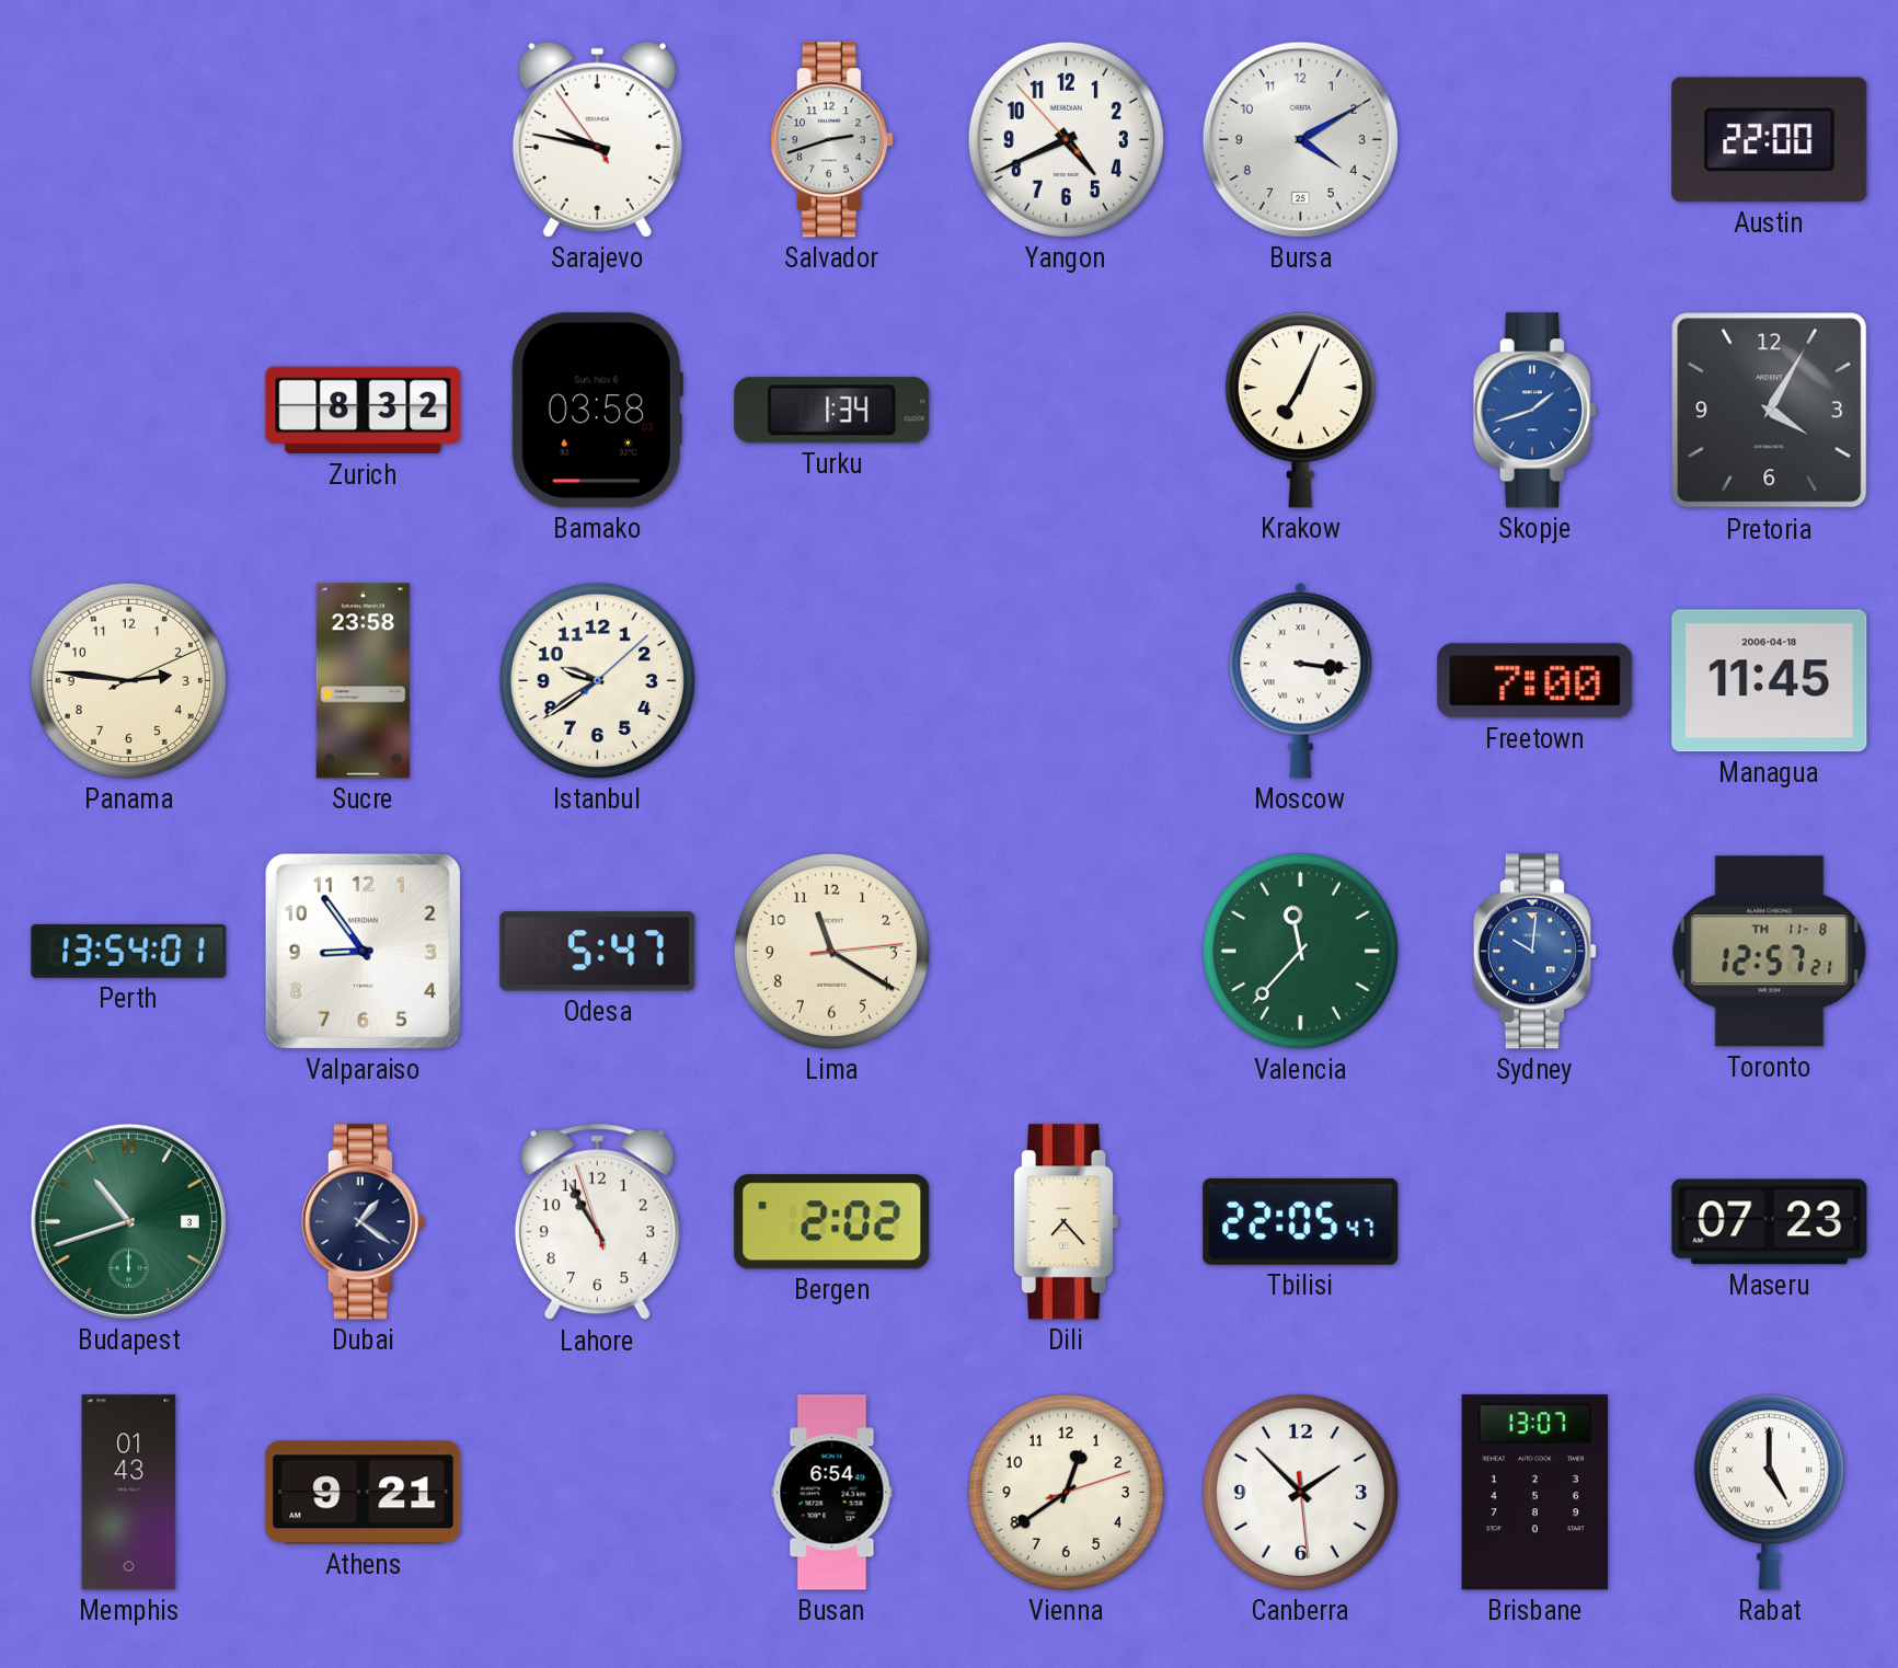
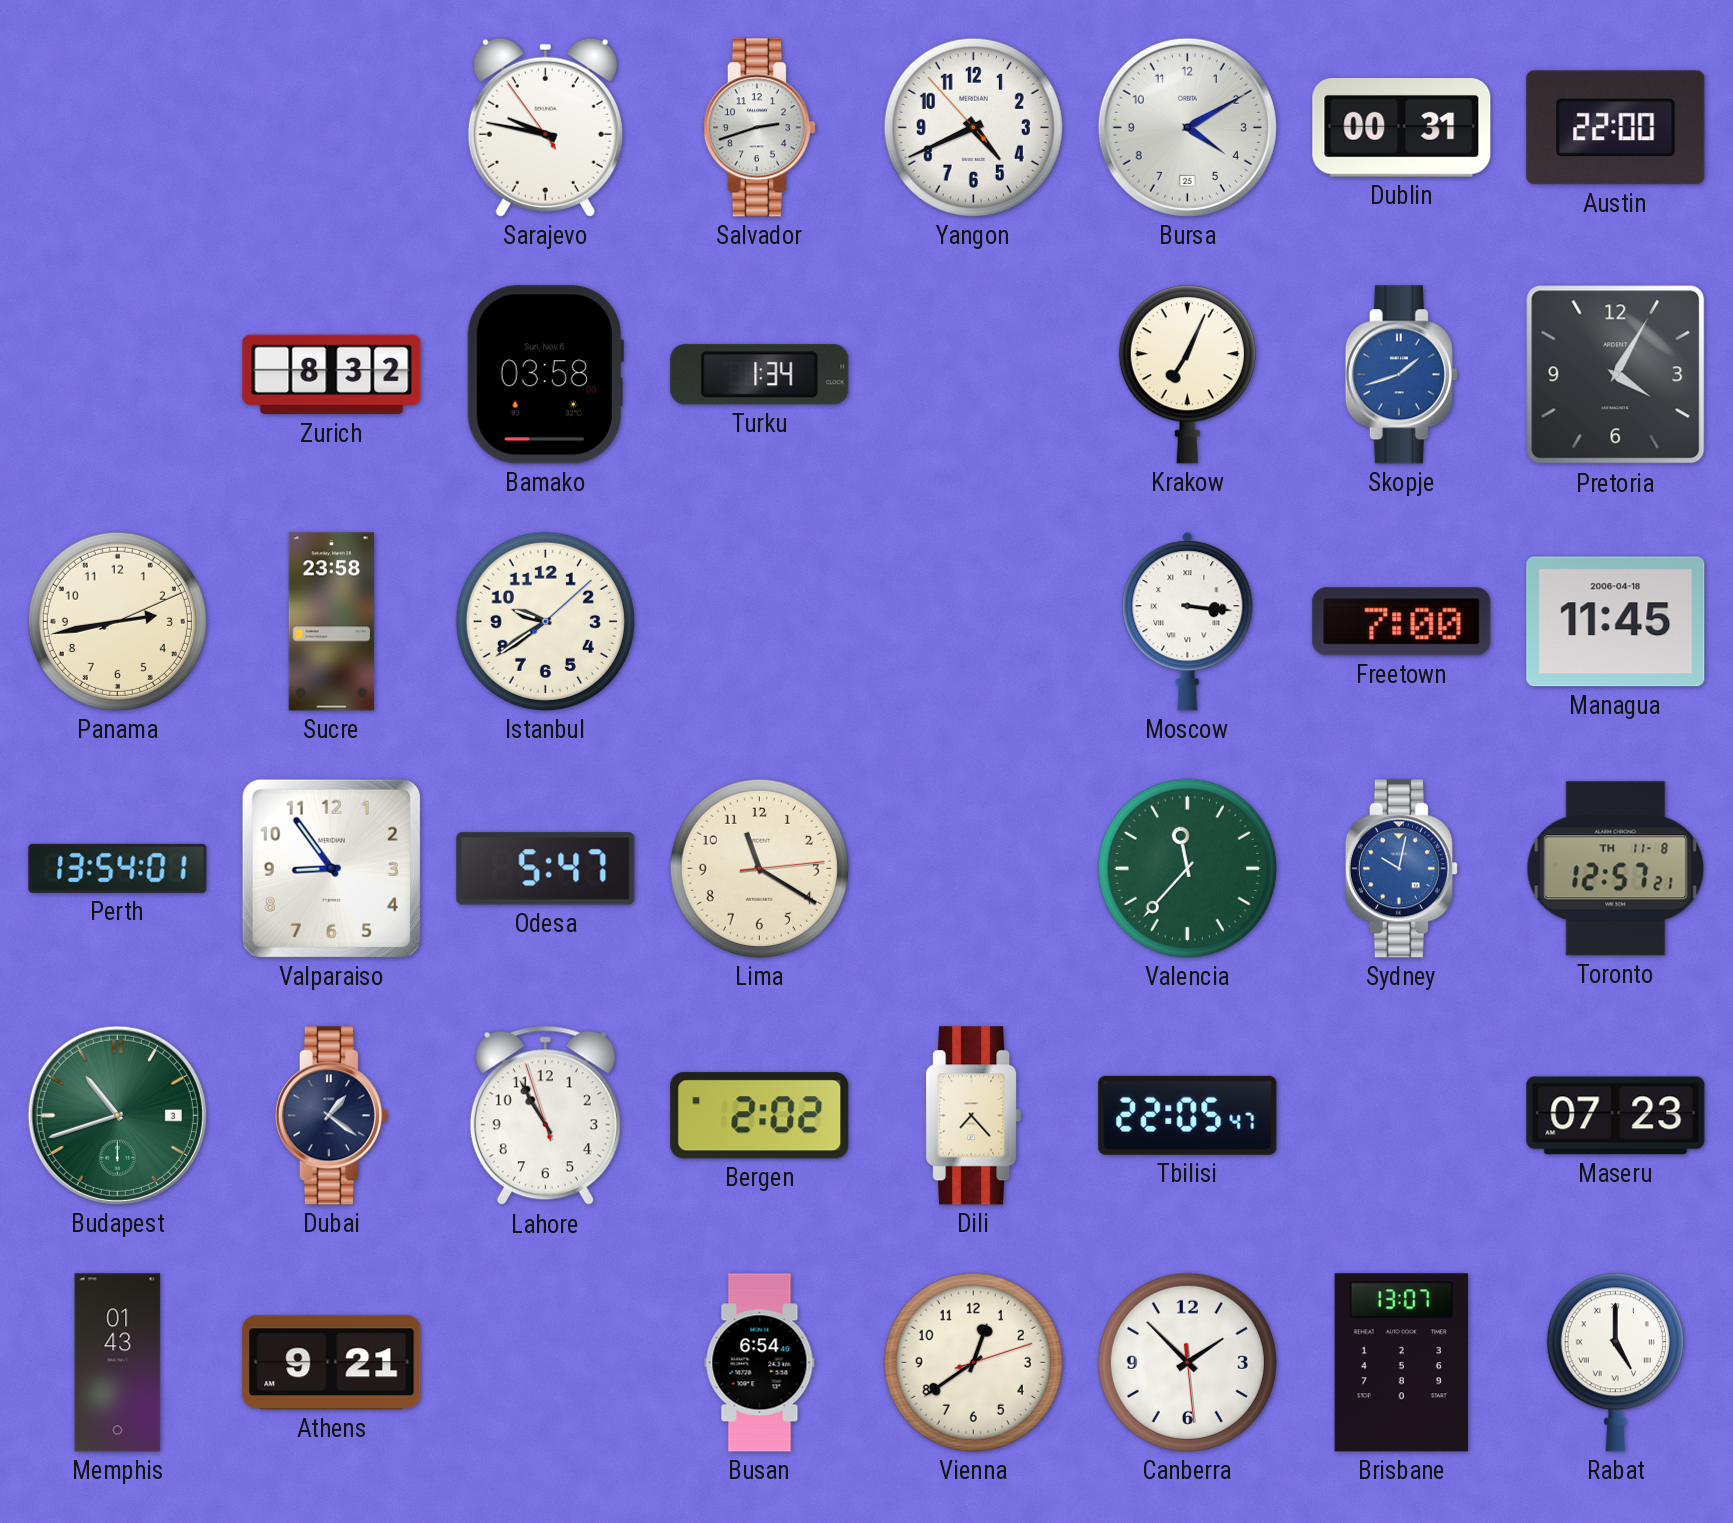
Dublin: none -> 00:31
Panama: 2:46 -> 2:43
Sydney: 10:01 -> 10:02
